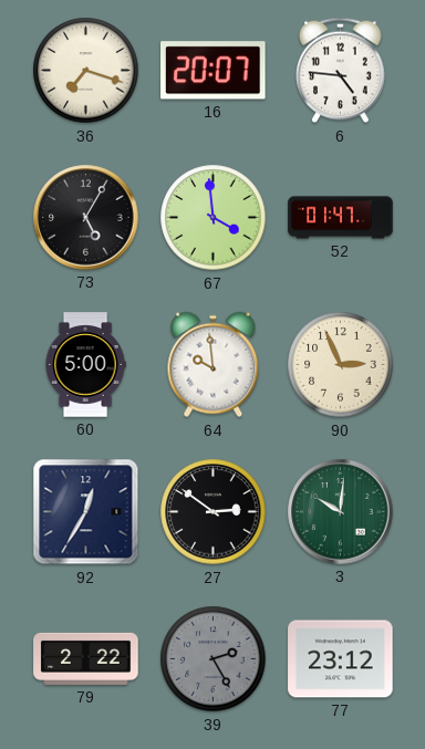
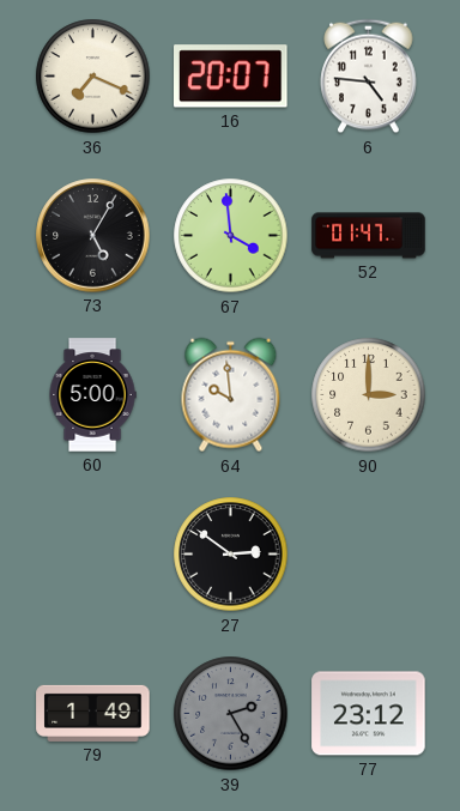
36: 7:18 -> 7:19
90: 2:56 -> 3:00
92: 12:35 -> none
3: 10:01 -> none
79: 2:22 -> 1:49
